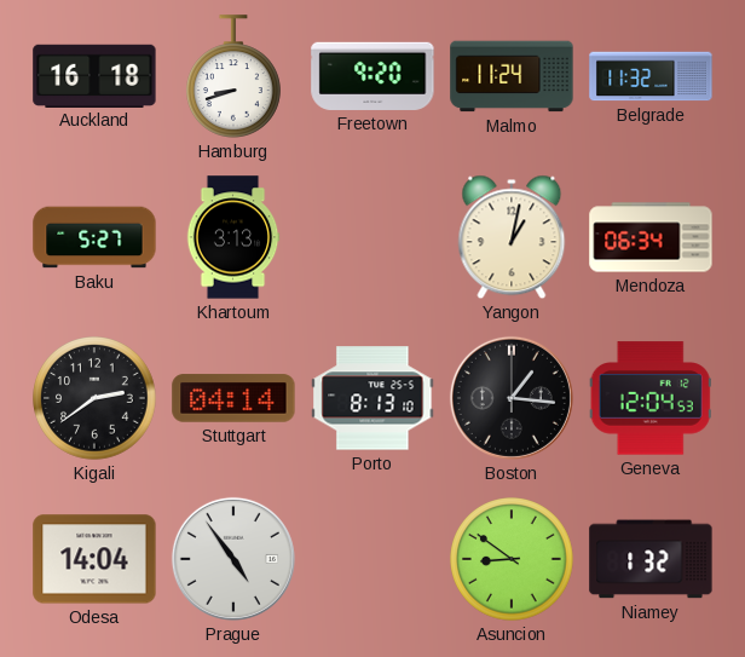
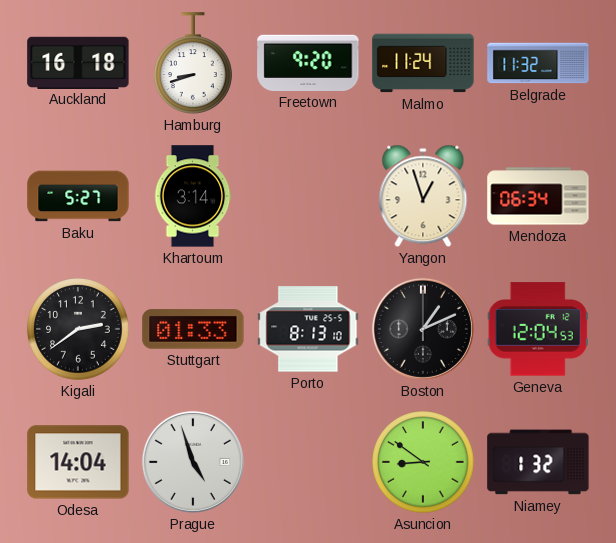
Khartoum: 3:13 -> 3:14
Yangon: 1:02 -> 12:57
Stuttgart: 04:14 -> 01:33
Boston: 1:16 -> 1:11
Prague: 4:54 -> 4:57
